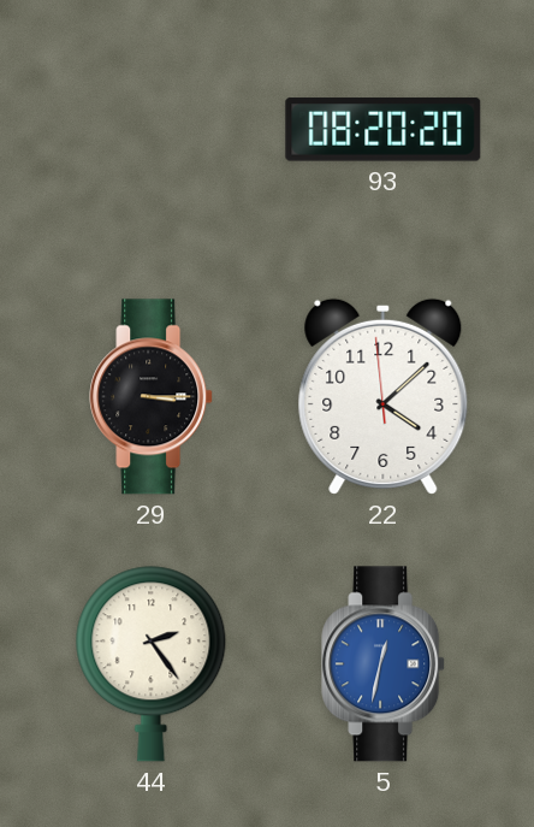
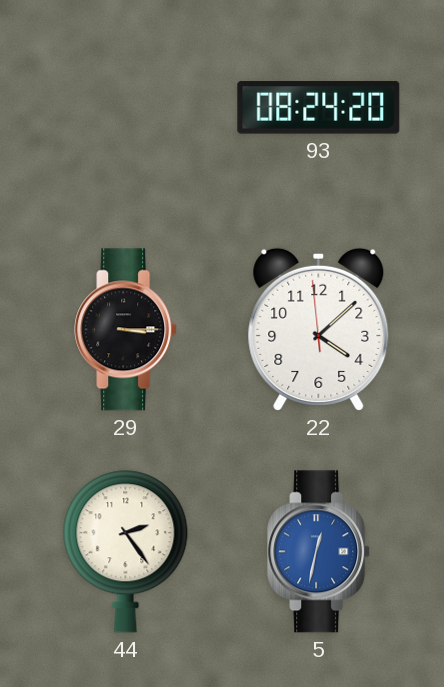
93: 08:20 -> 08:24
